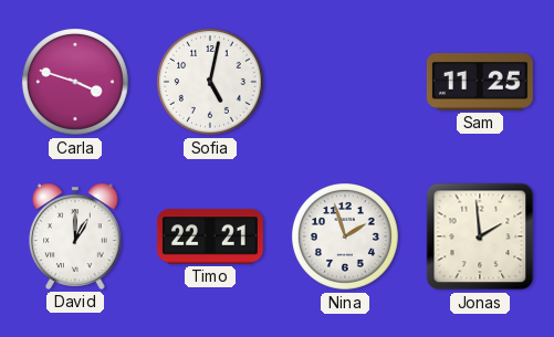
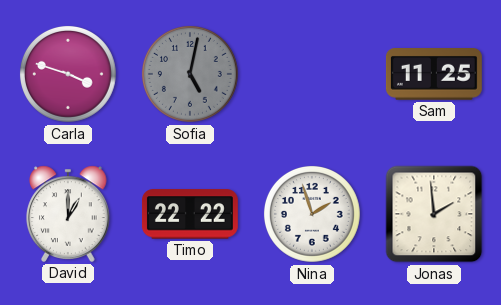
Sofia dial: white -> grey
Timo: 22:21 -> 22:22
